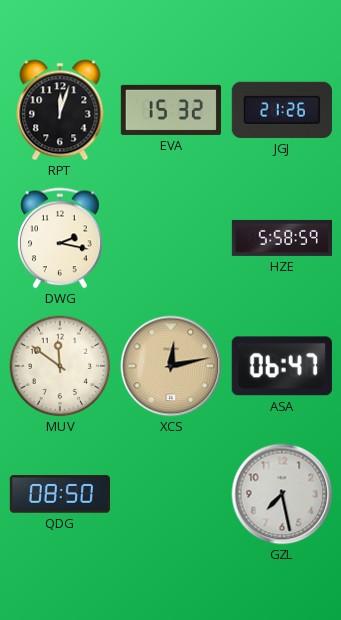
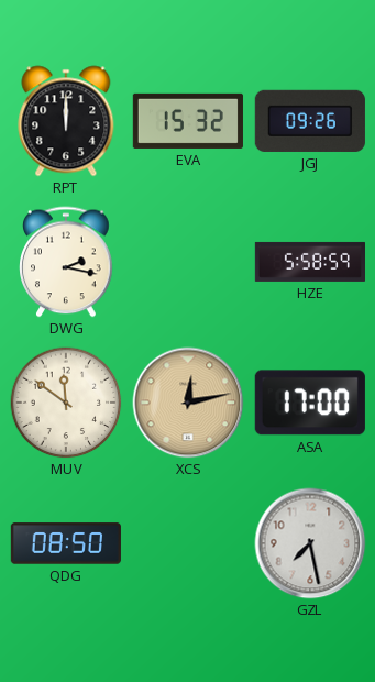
RPT: 12:03 -> 12:00
JGJ: 21:26 -> 09:26
ASA: 06:47 -> 17:00
